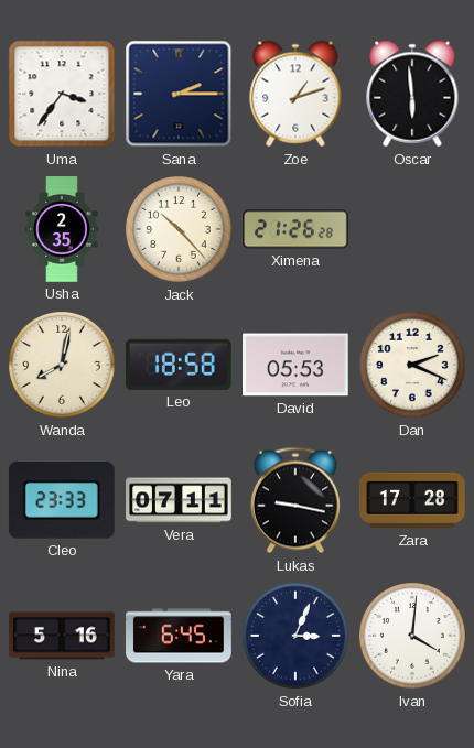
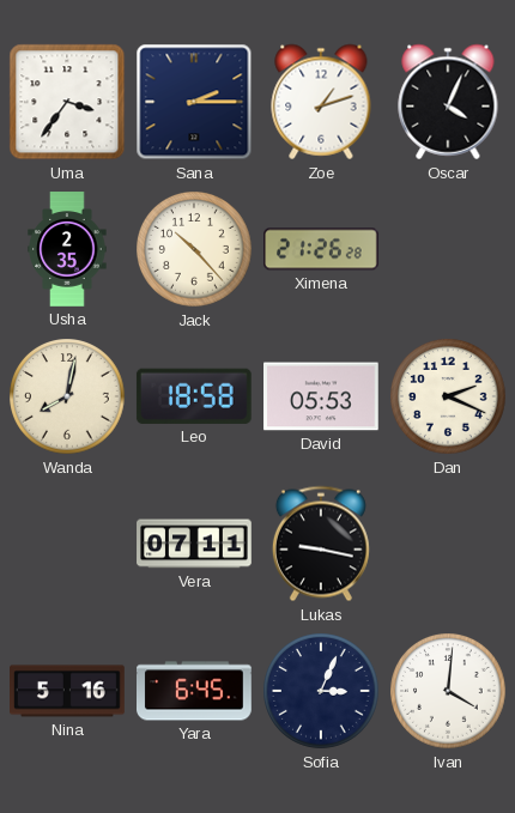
Oscar: 5:59 -> 4:04
Cleo: 23:33 -> none
Zara: 17:28 -> none
